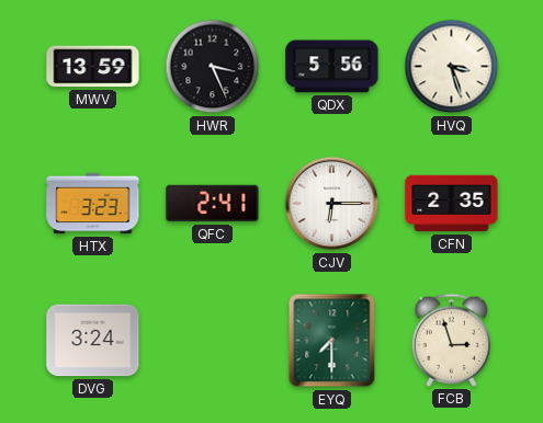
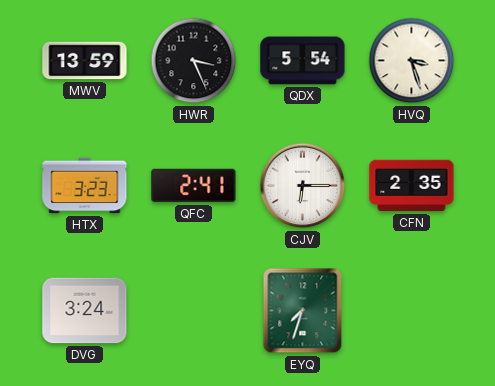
QDX: 5:56 -> 5:54
EYQ: 7:30 -> 7:33
FCB: 2:57 -> none
